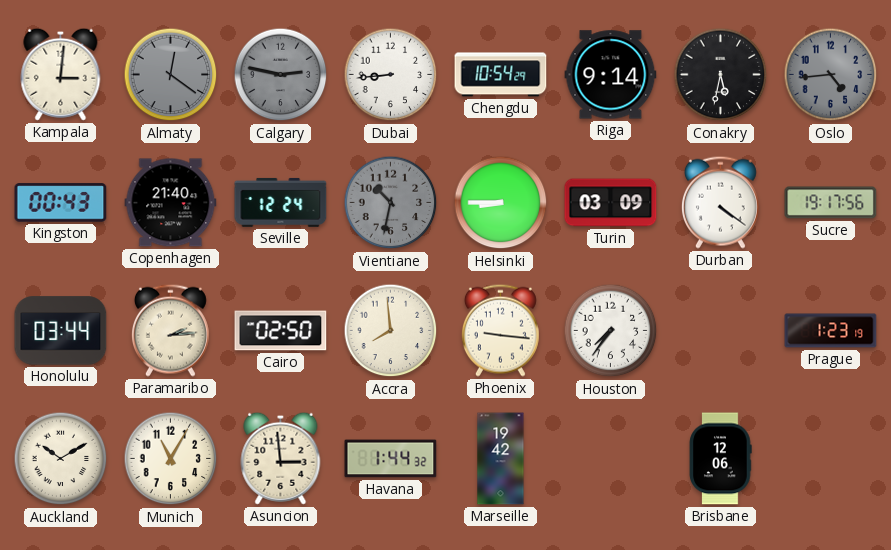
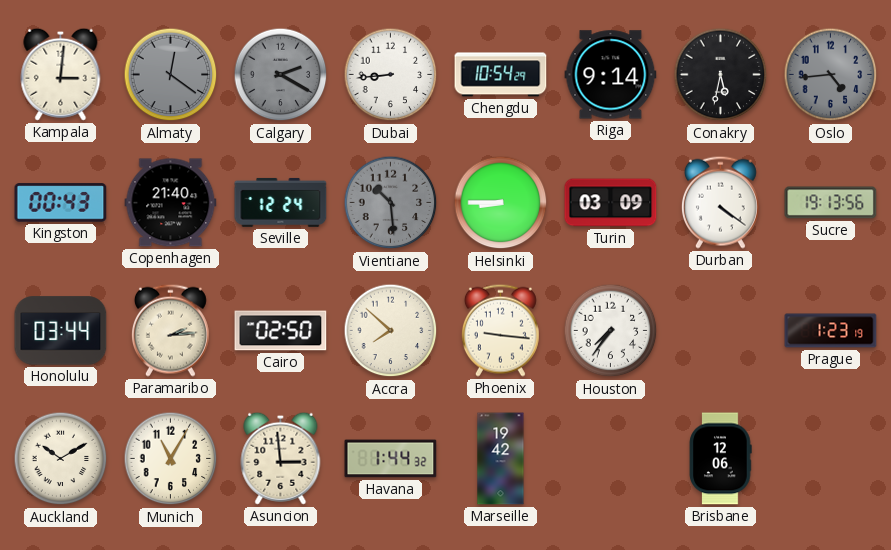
Calgary: 2:47 -> 2:20
Vientiane: 10:32 -> 10:29
Sucre: 19:17 -> 19:13
Accra: 7:59 -> 7:52
